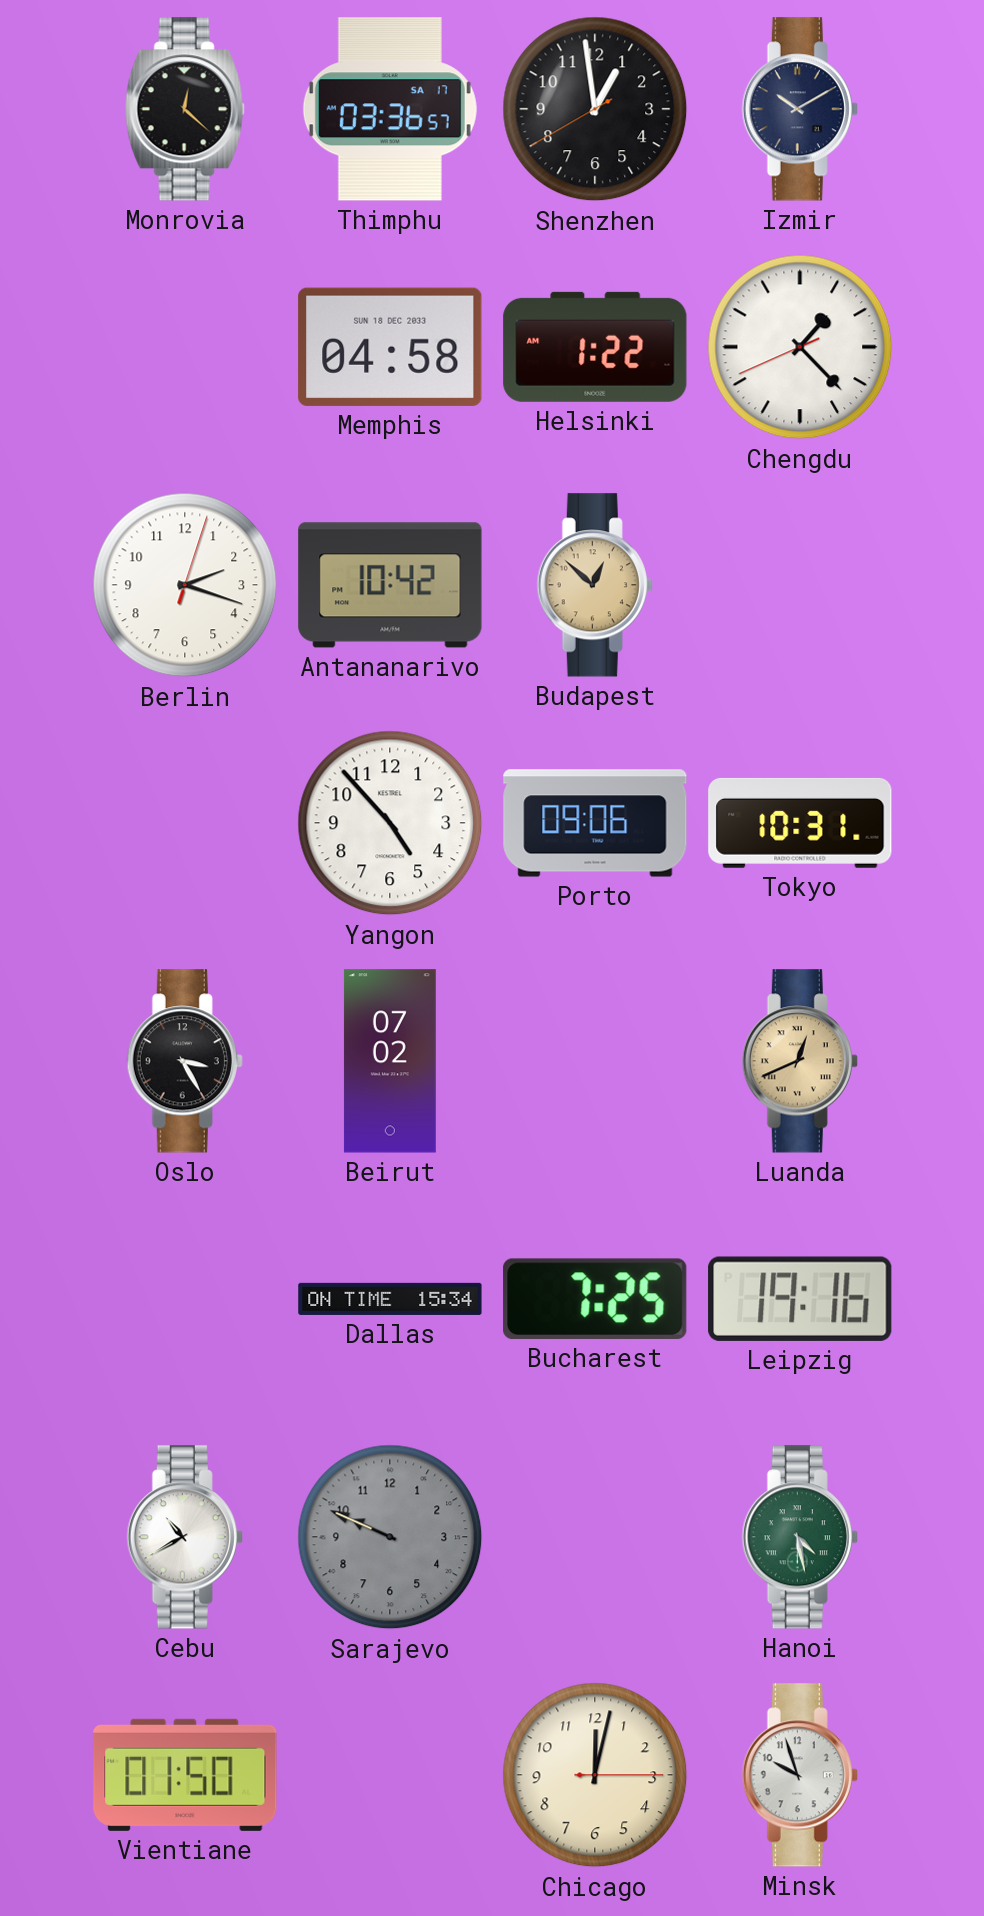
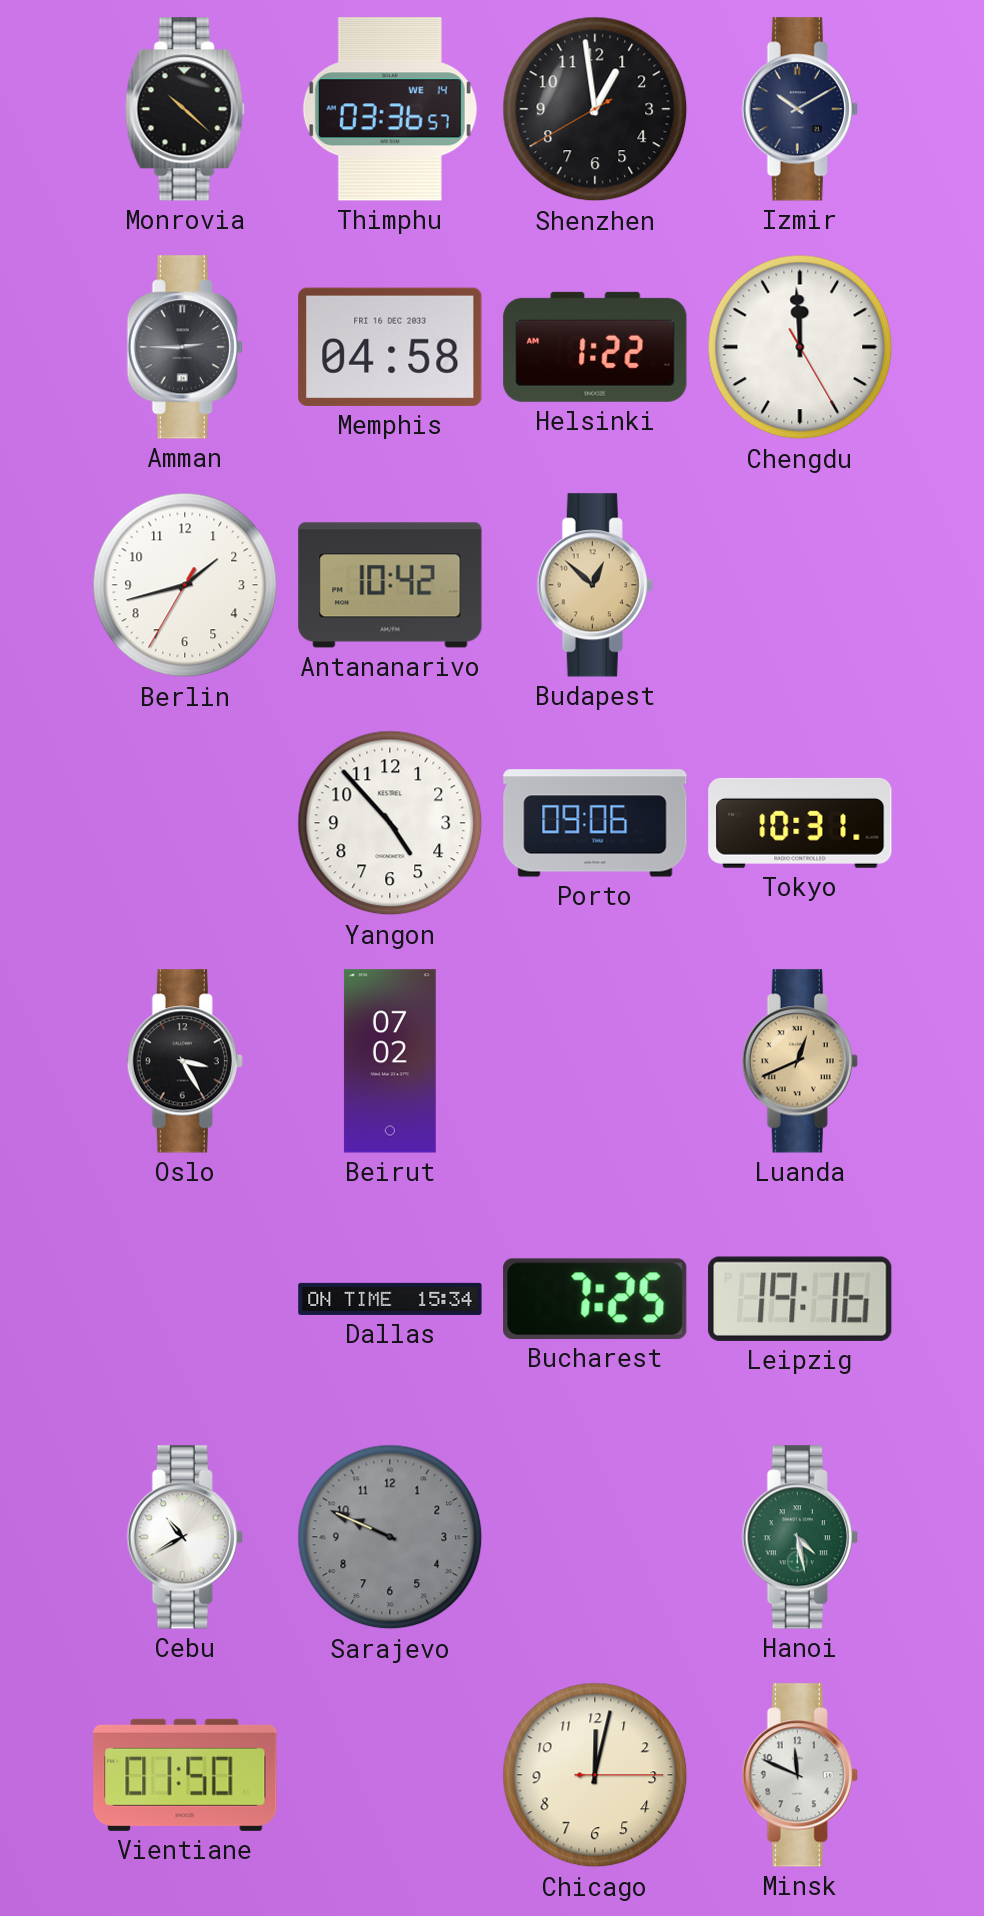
Monrovia: 12:22 -> 10:22
Thimphu date: SA 17 -> WE 14
Amman: none -> 2:45
Memphis date: SUN 18 DEC 2033 -> FRI 16 DEC 2033
Chengdu: 1:22 -> 11:59
Berlin: 2:18 -> 1:42
Minsk: 9:57 -> 11:49
